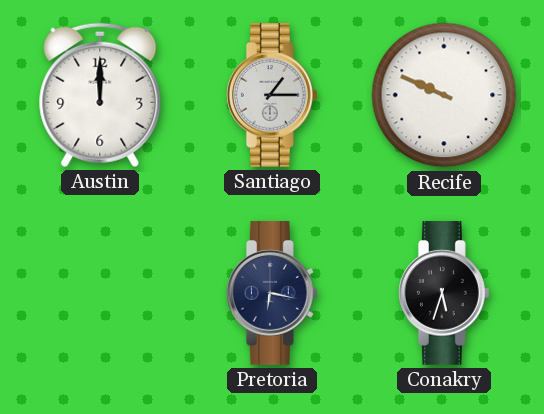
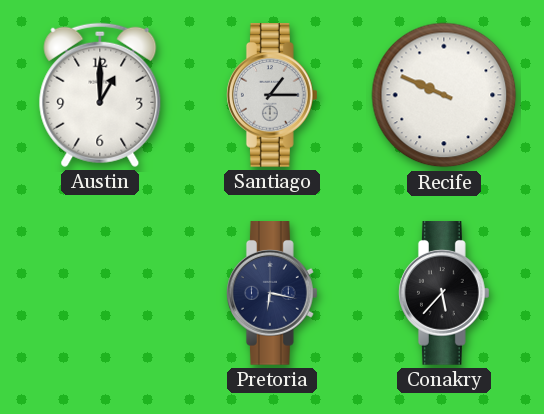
Austin: 12:00 -> 1:00
Conakry: 5:33 -> 5:37
